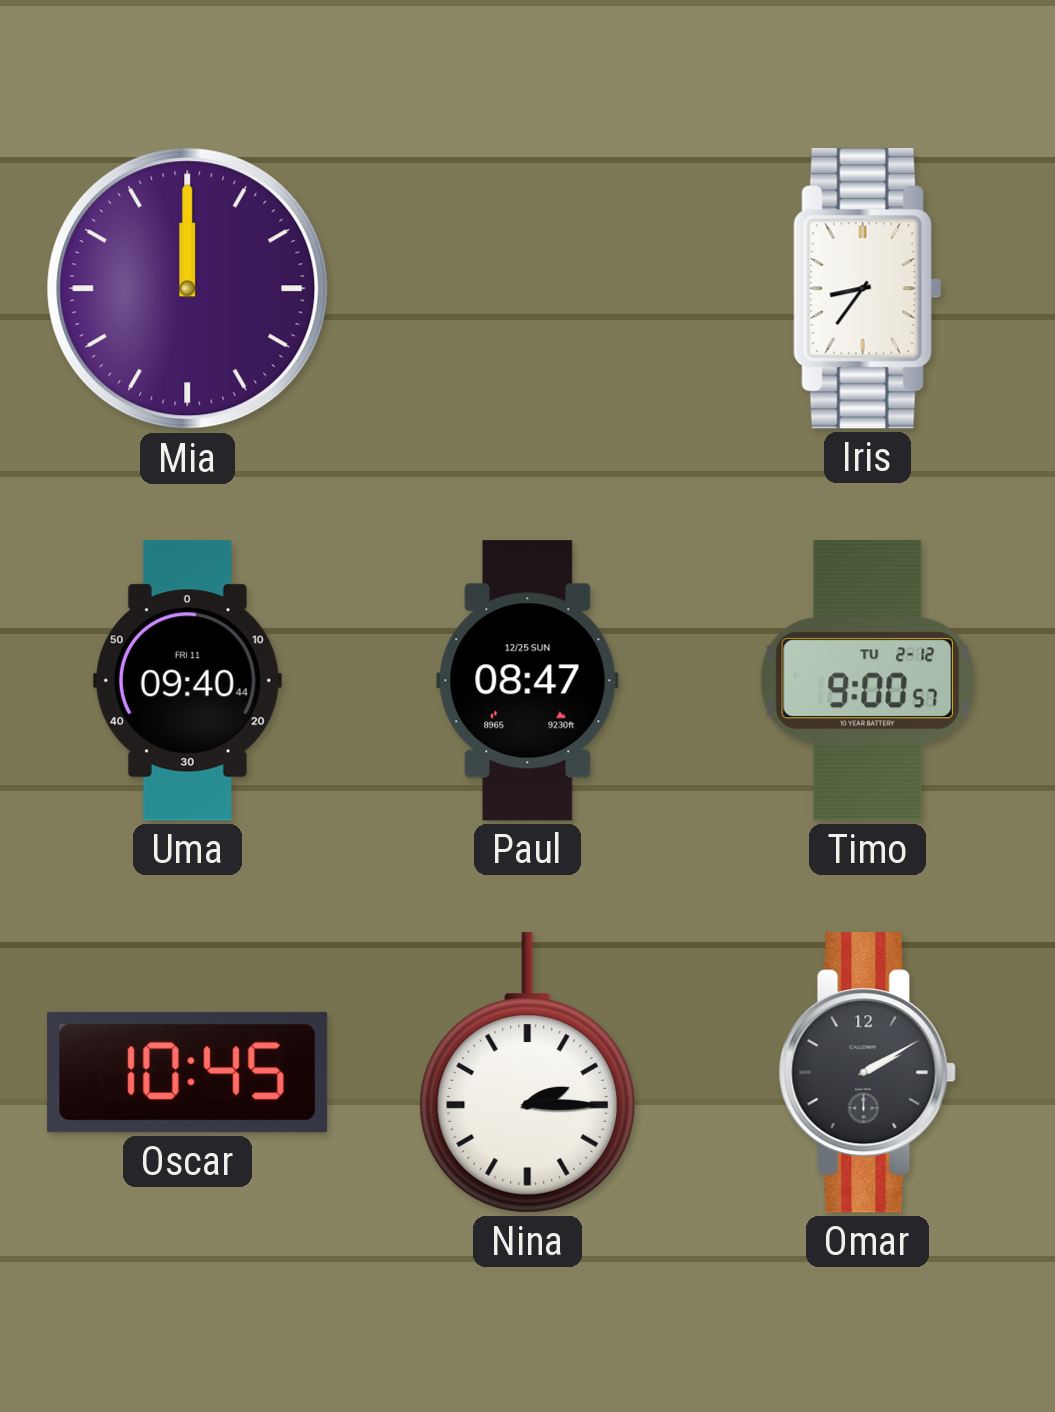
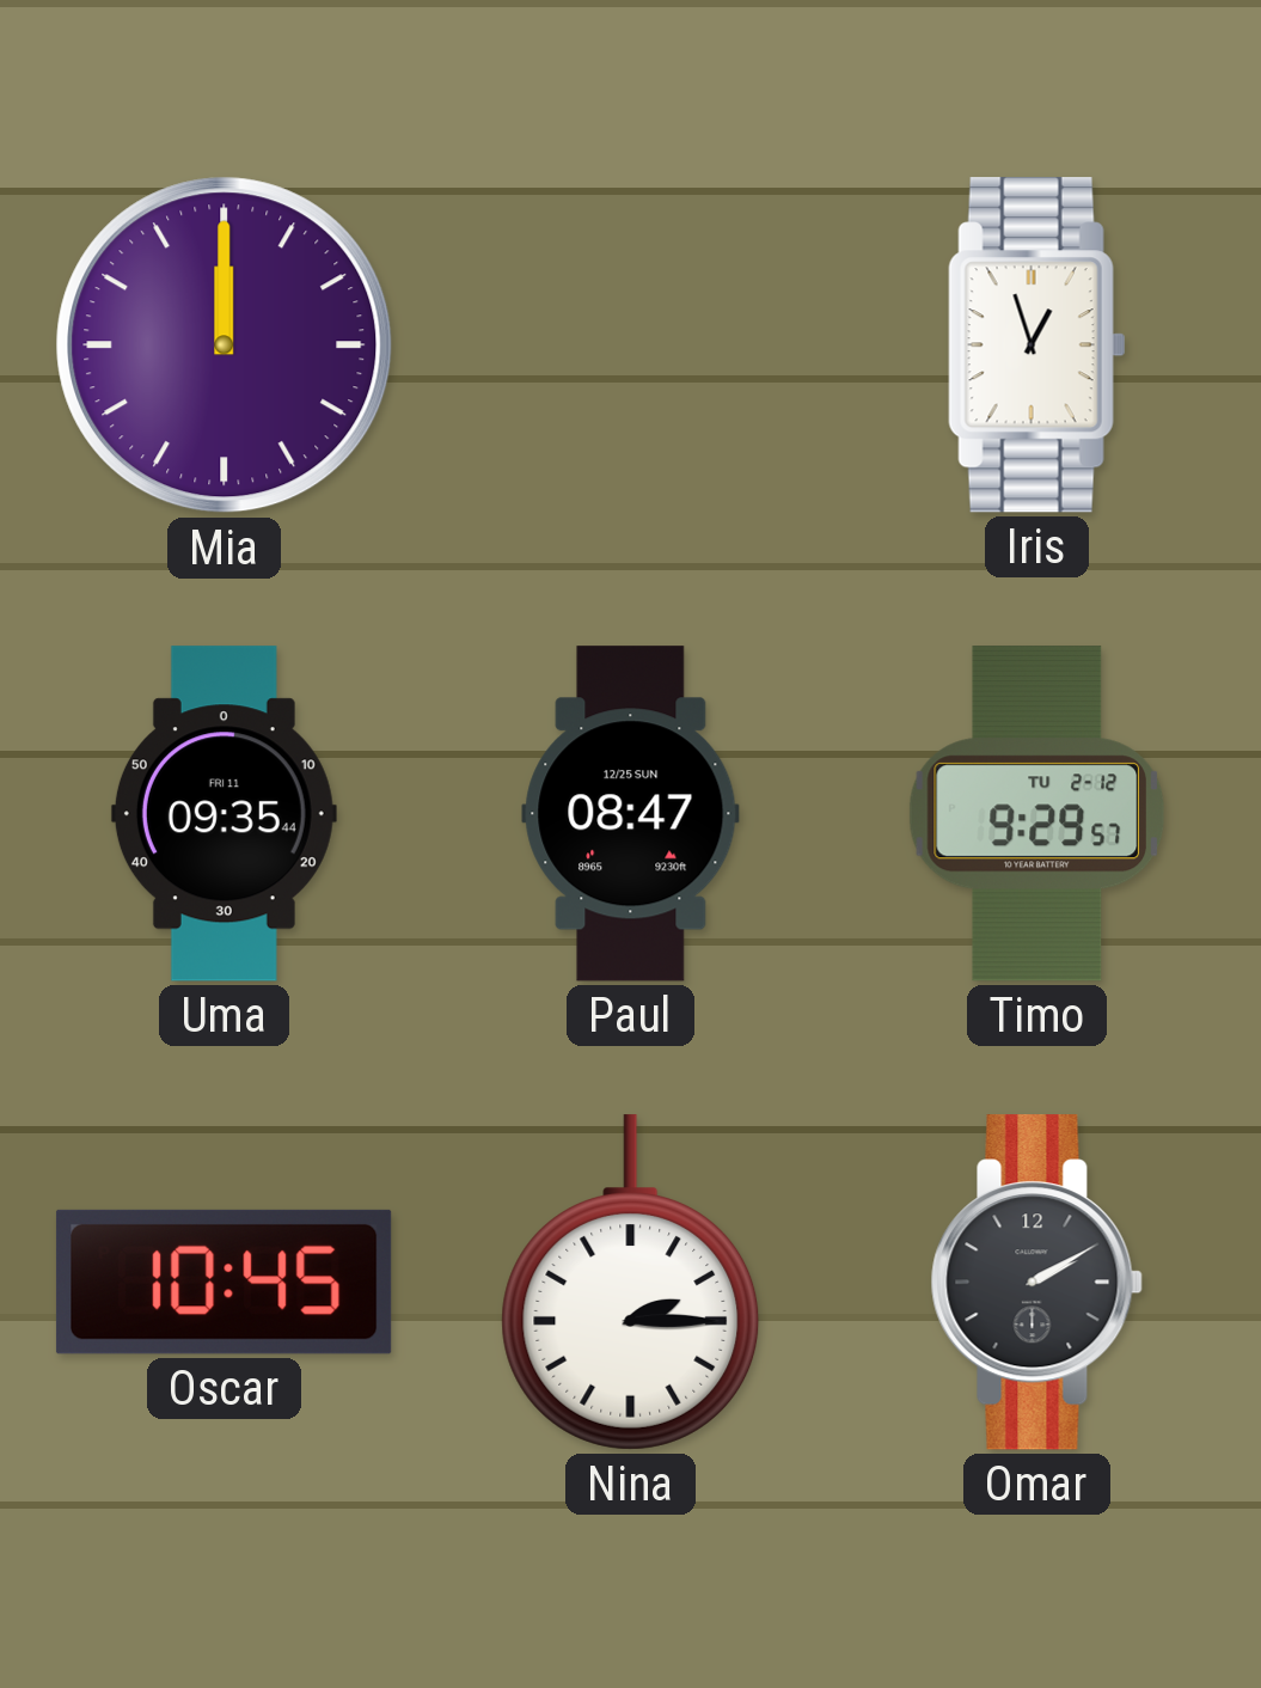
Iris: 8:36 -> 12:57
Uma: 09:40 -> 09:35
Timo: 9:00 -> 9:29
